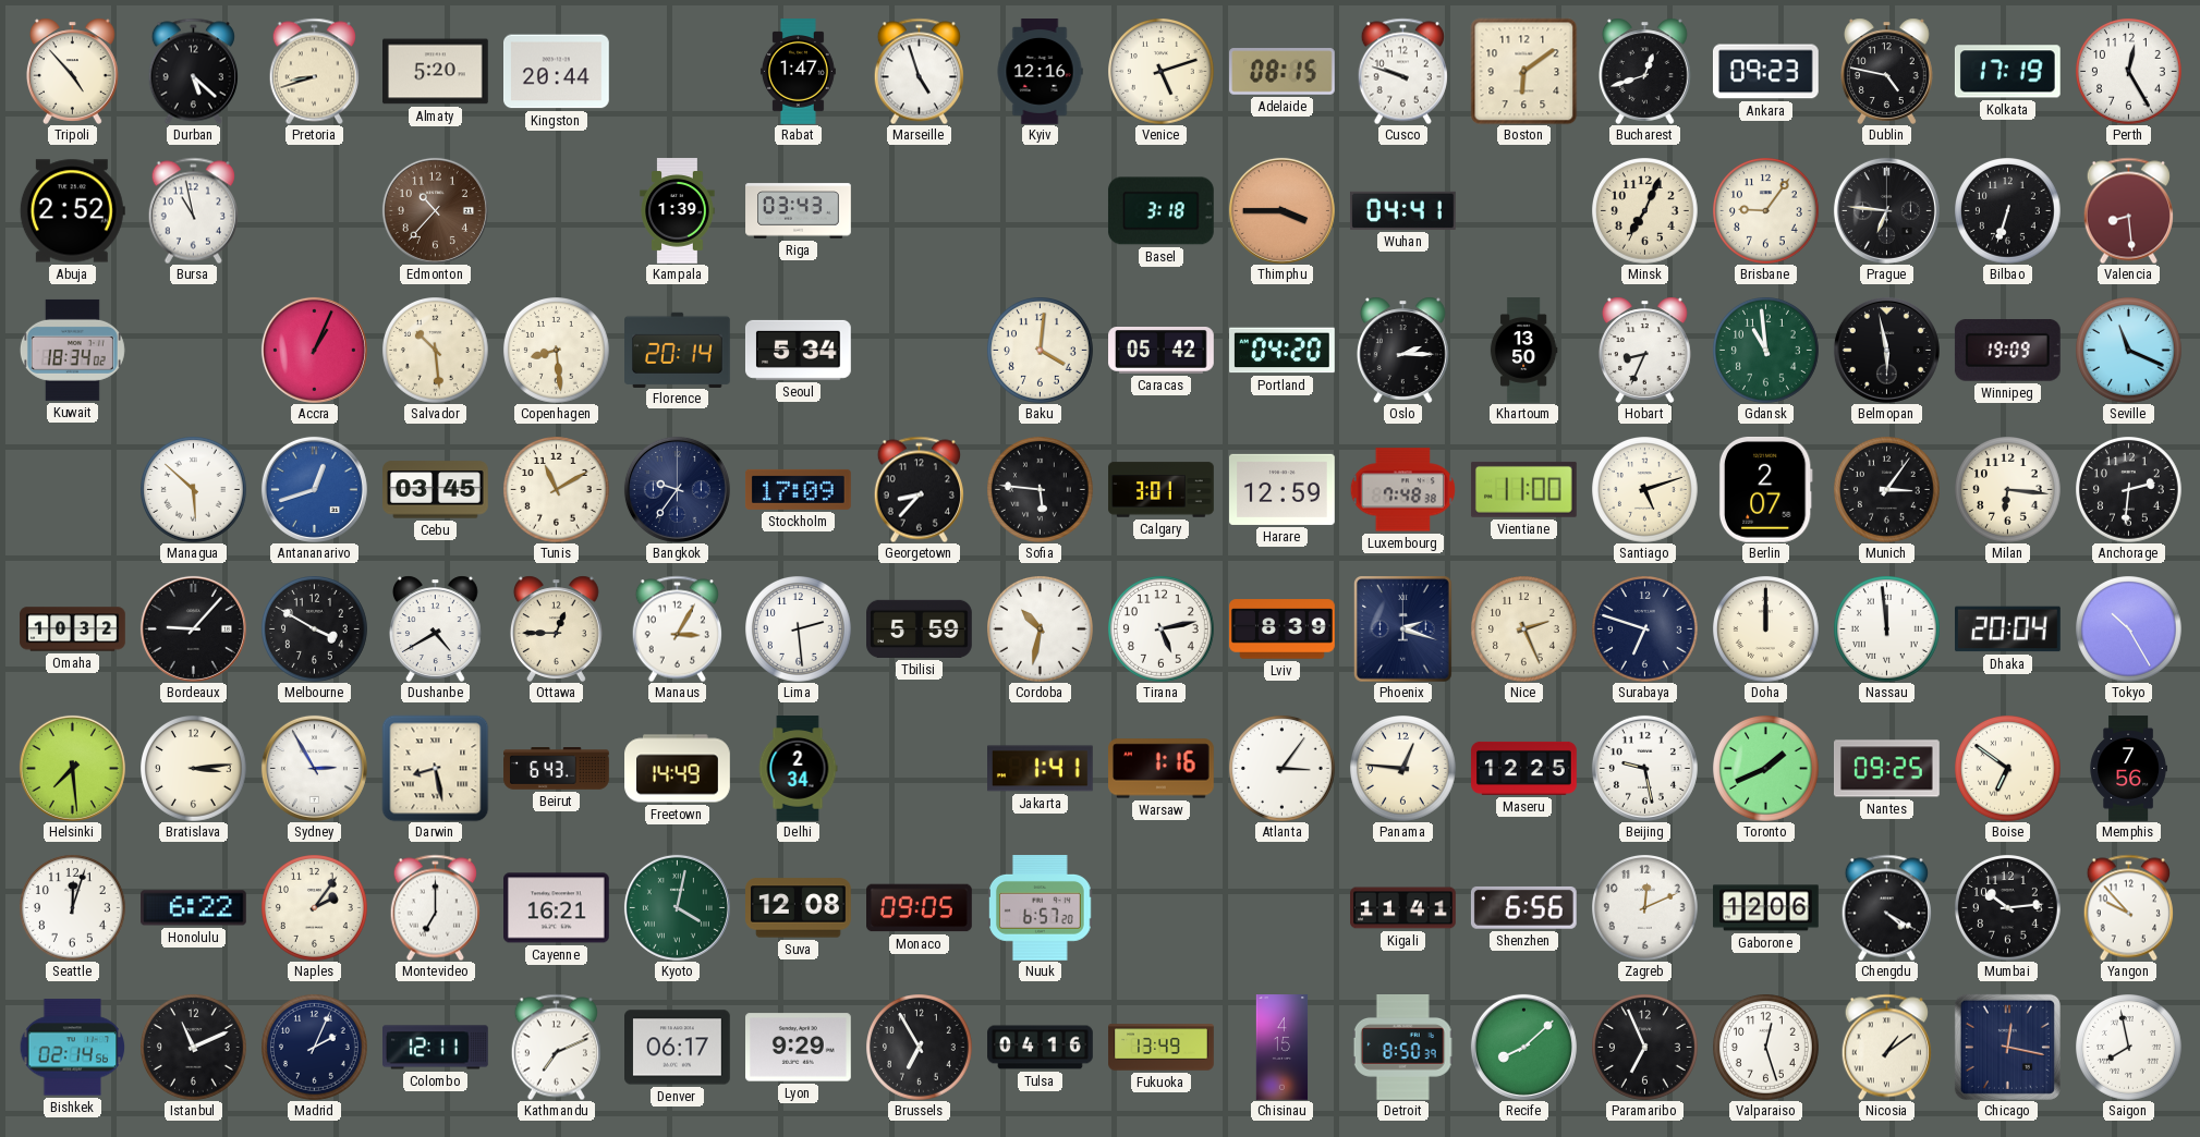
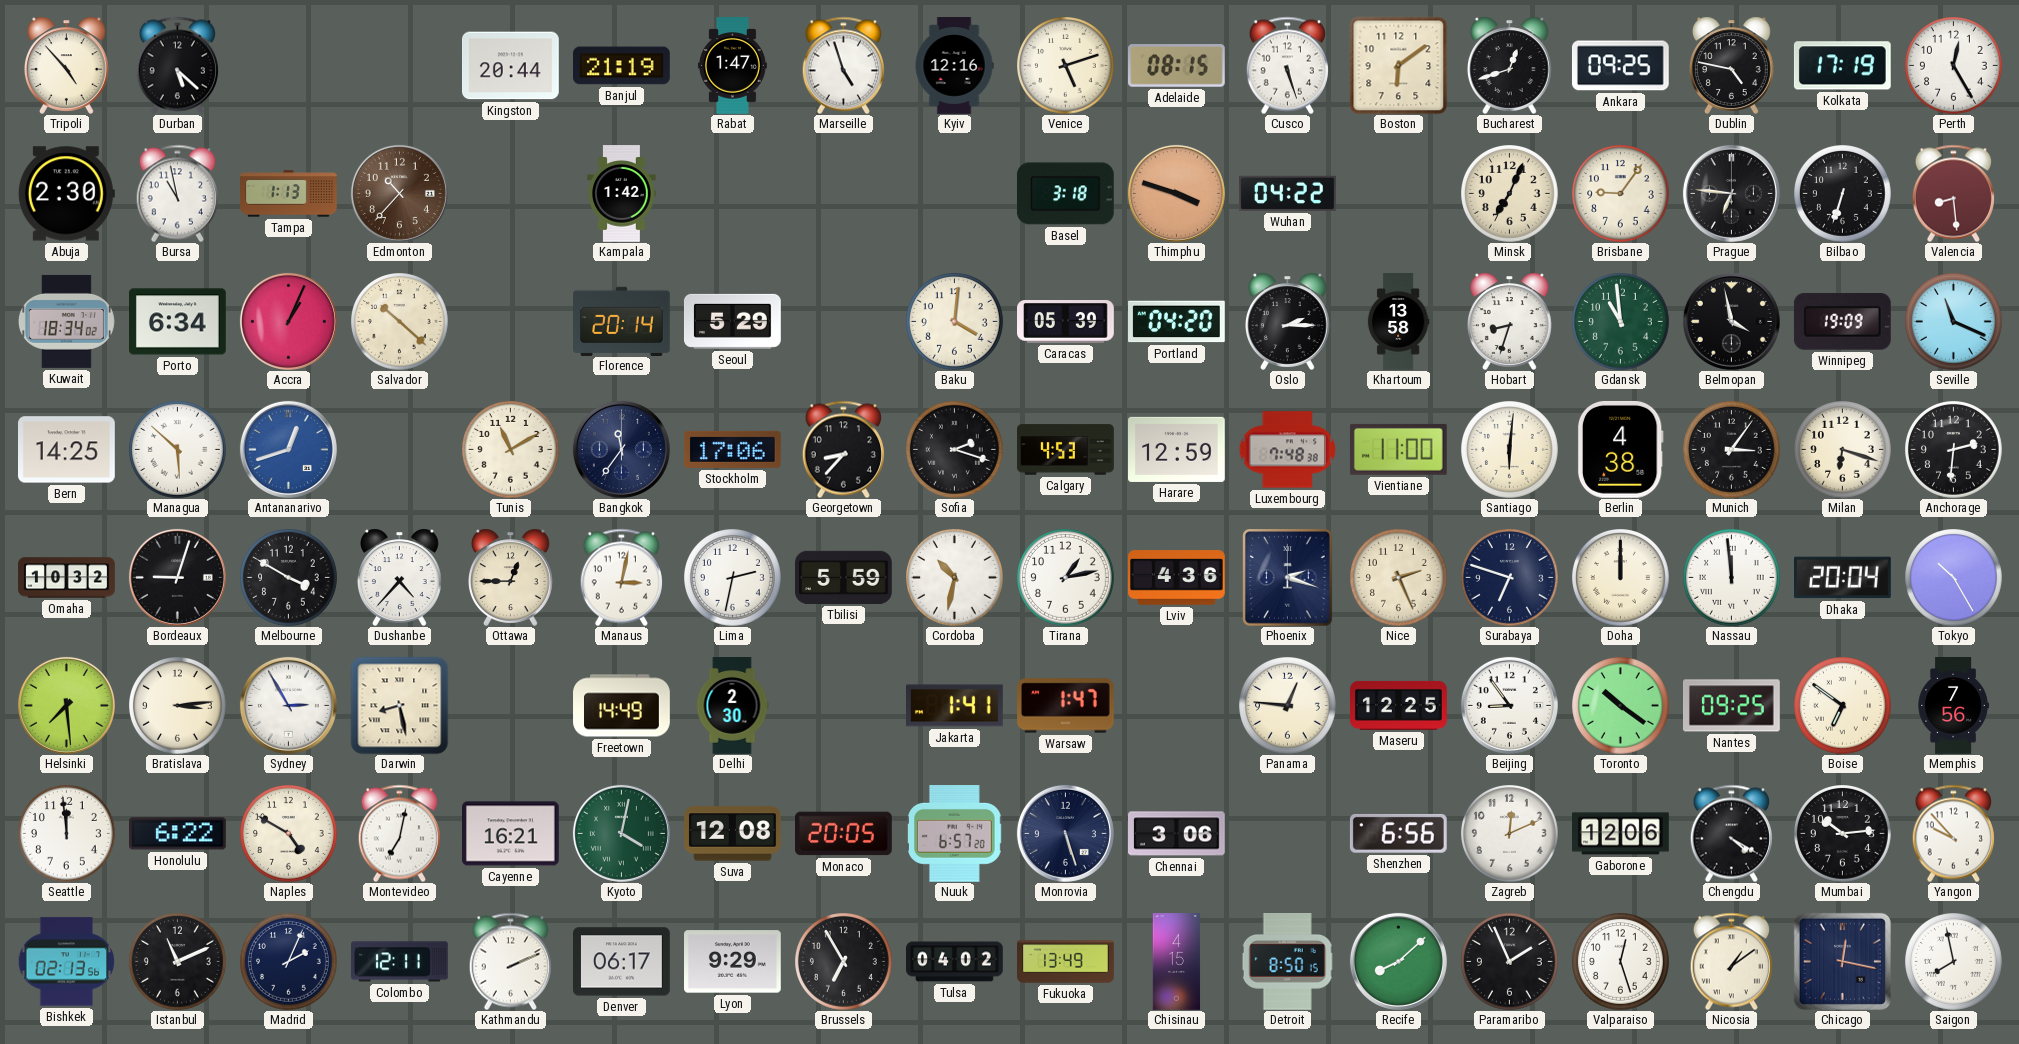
Pretoria: 8:42 -> none
Almaty: 5:20 -> none
Banjul: none -> 21:19
Cusco: 9:48 -> 5:27
Ankara: 09:23 -> 09:25
Abuja: 2:52 -> 2:30
Tampa: none -> 1:13
Kampala: 1:39 -> 1:42
Riga: 03:43 -> none
Thimphu: 3:45 -> 3:48
Wuhan: 04:41 -> 04:22
Porto: none -> 6:34
Salvador: 10:29 -> 10:22
Copenhagen: 8:29 -> none
Seoul: 5:34 -> 5:29
Caracas: 05:42 -> 05:39
Khartoum: 13:50 -> 13:58
Hobart: 8:34 -> 8:33
Belmopan: 5:58 -> 3:58
Bern: none -> 14:25
Cebu: 03:45 -> none
Bangkok: 9:36 -> 11:36
Stockholm: 17:09 -> 17:06
Sofia: 5:46 -> 2:18
Calgary: 3:01 -> 4:53
Santiago: 5:12 -> 6:01
Berlin: 2:07 -> 4:38
Milan: 6:16 -> 6:18
Bordeaux: 9:07 -> 9:03
Dushanbe: 4:40 -> 4:37
Manaus: 3:05 -> 3:02
Lima: 2:29 -> 2:32
Tirana: 5:13 -> 1:13
Lviv: 8:39 -> 4:36
Beirut: 6:43 -> none
Delhi: 2:34 -> 2:30
Warsaw: 1:16 -> 1:47
Atlanta: 3:06 -> none
Beijing: 9:28 -> 8:54
Toronto: 1:41 -> 10:21
Seattle: 12:03 -> 11:59
Naples: 2:06 -> 4:50
Montevideo: 7:00 -> 7:02
Monaco: 09:05 -> 20:05
Monrovia: none -> 5:27
Chennai: none -> 3:06
Kigali: 11:41 -> none
Bishkek: 02:14 -> 02:13
Kathmandu: 7:11 -> 2:11
Tulsa: 04:16 -> 04:02
Detroit: 8:50:39 -> 8:50:15
Paramaribo: 6:56 -> 1:56
